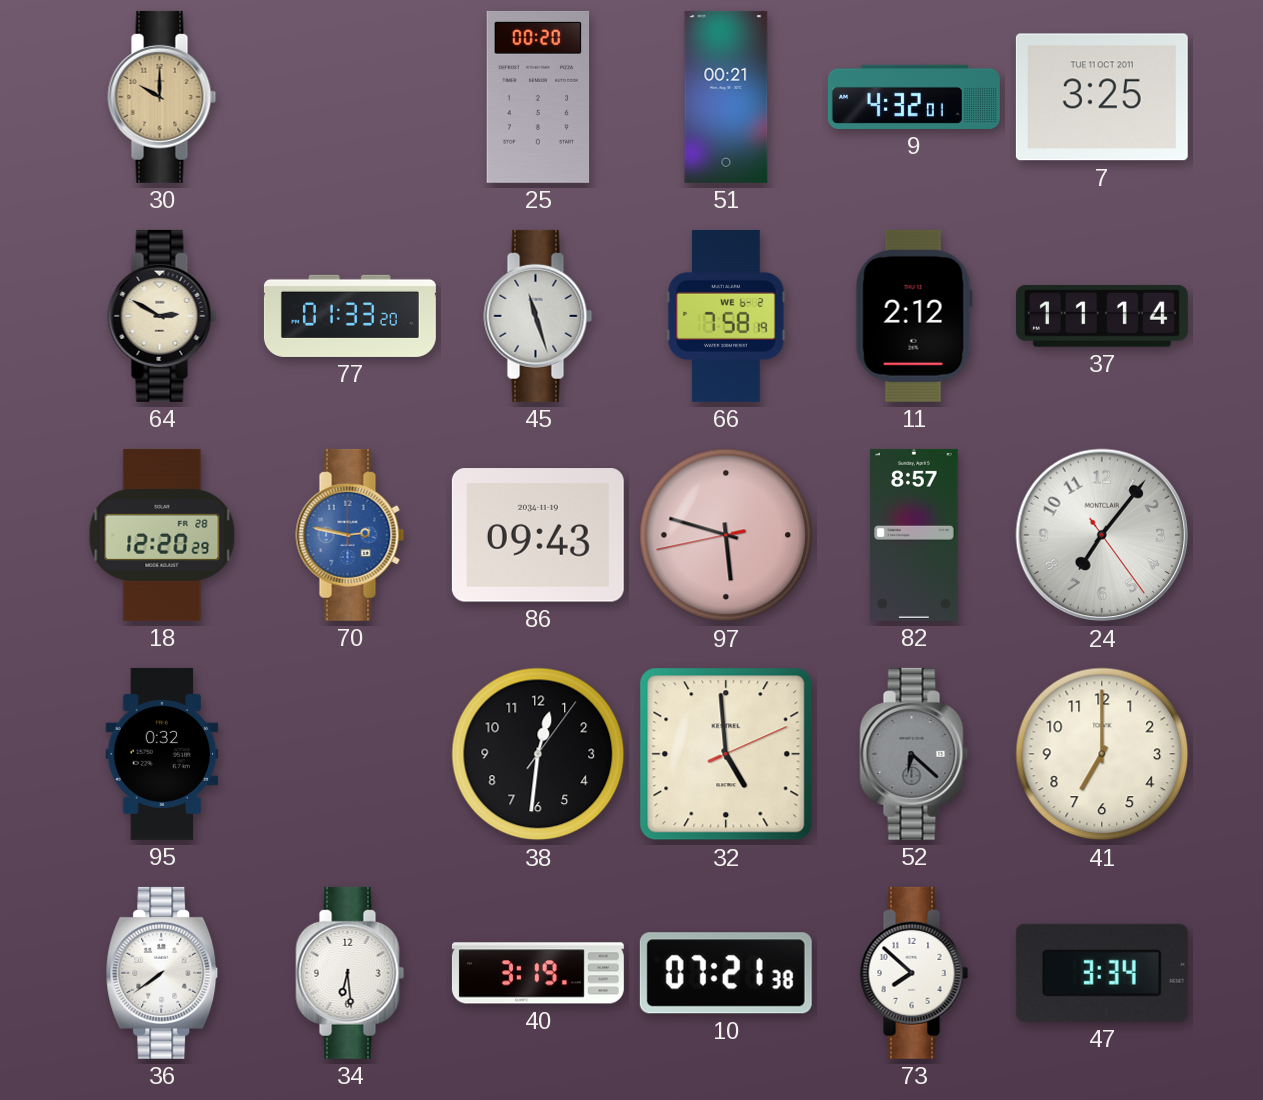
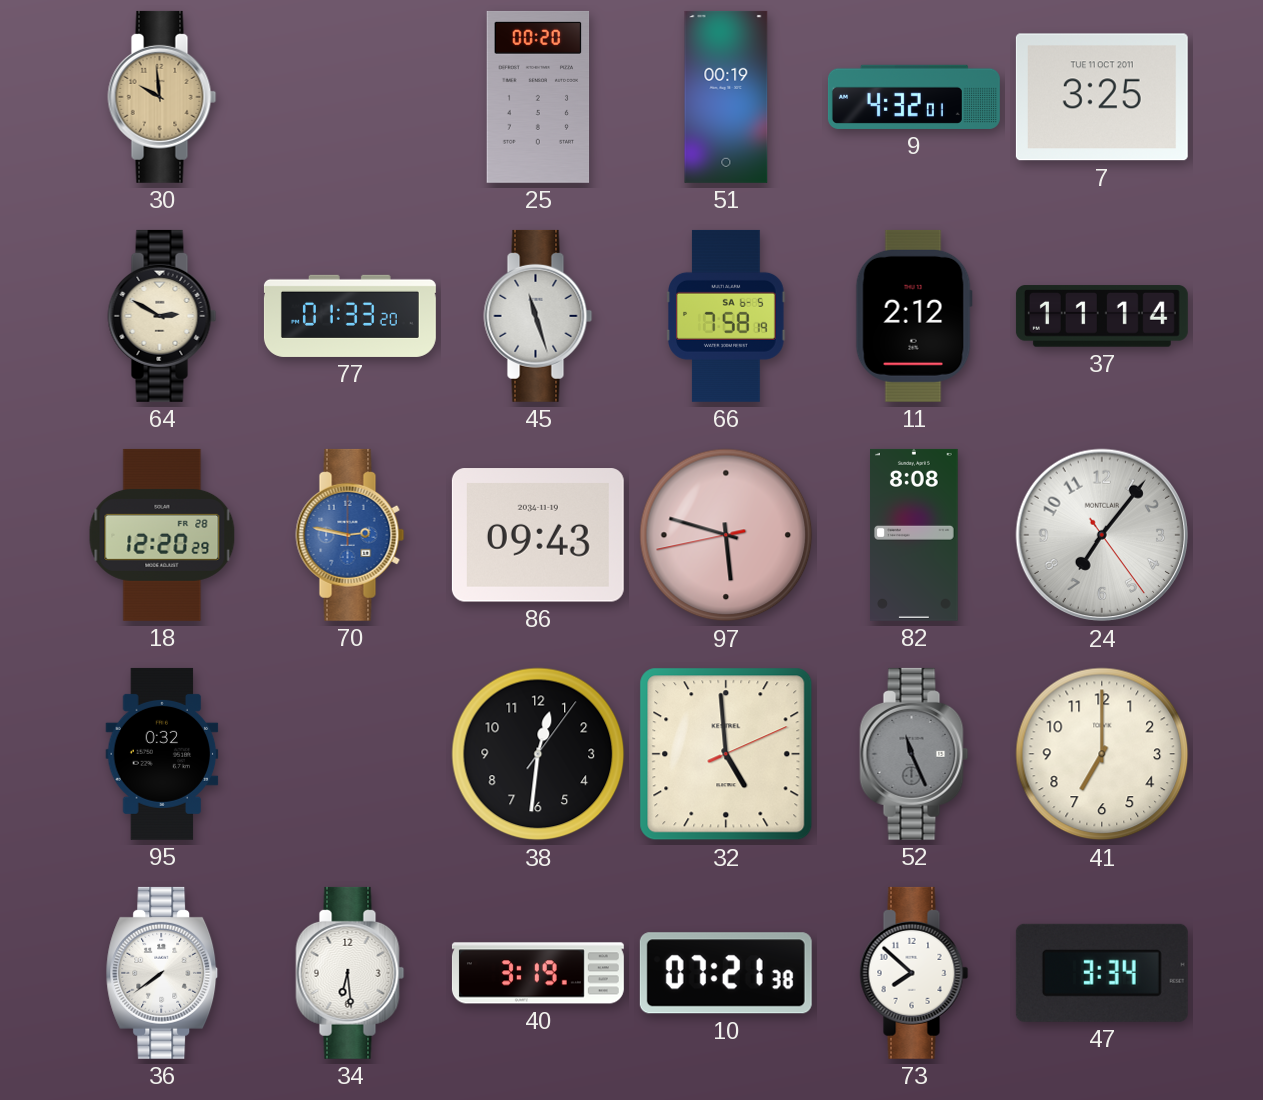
30: 10:00 -> 9:59
51: 00:21 -> 00:19
66 date: WE 6-2 -> SA 6-5
82: 8:57 -> 8:08
52: 6:22 -> 11:26
